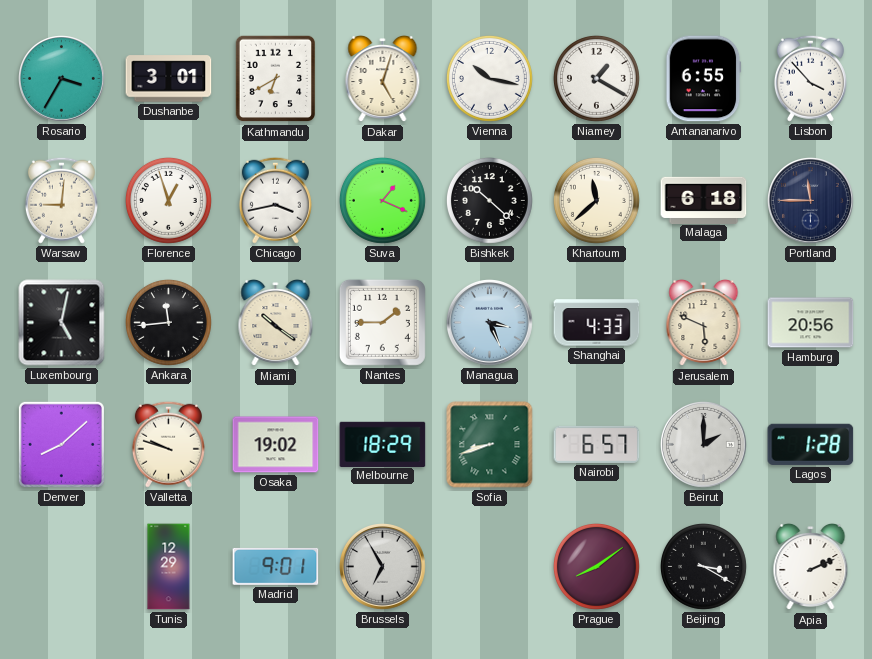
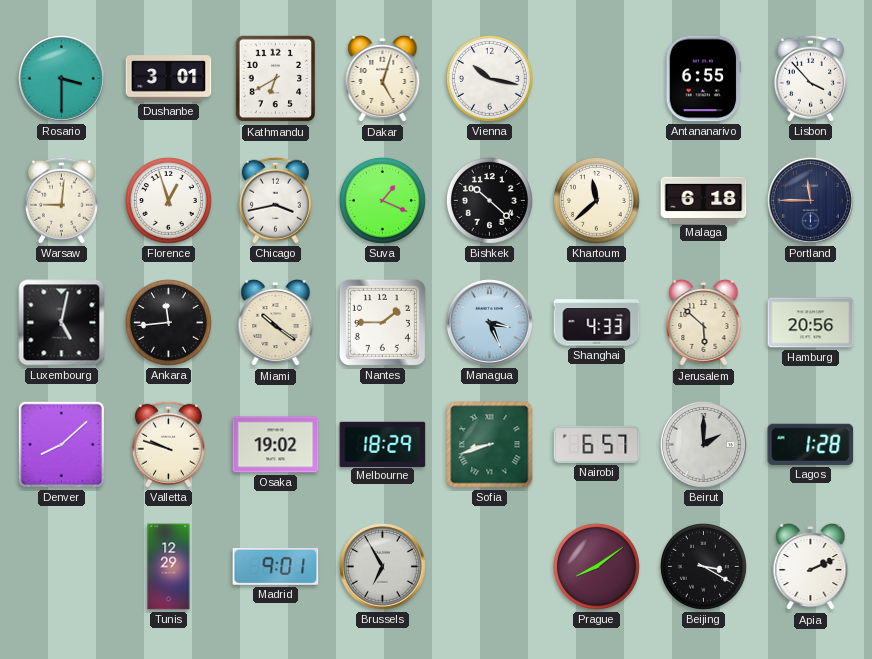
Rosario: 3:35 -> 3:30
Niamey: 1:20 -> none
Jerusalem: 5:49 -> 5:52
